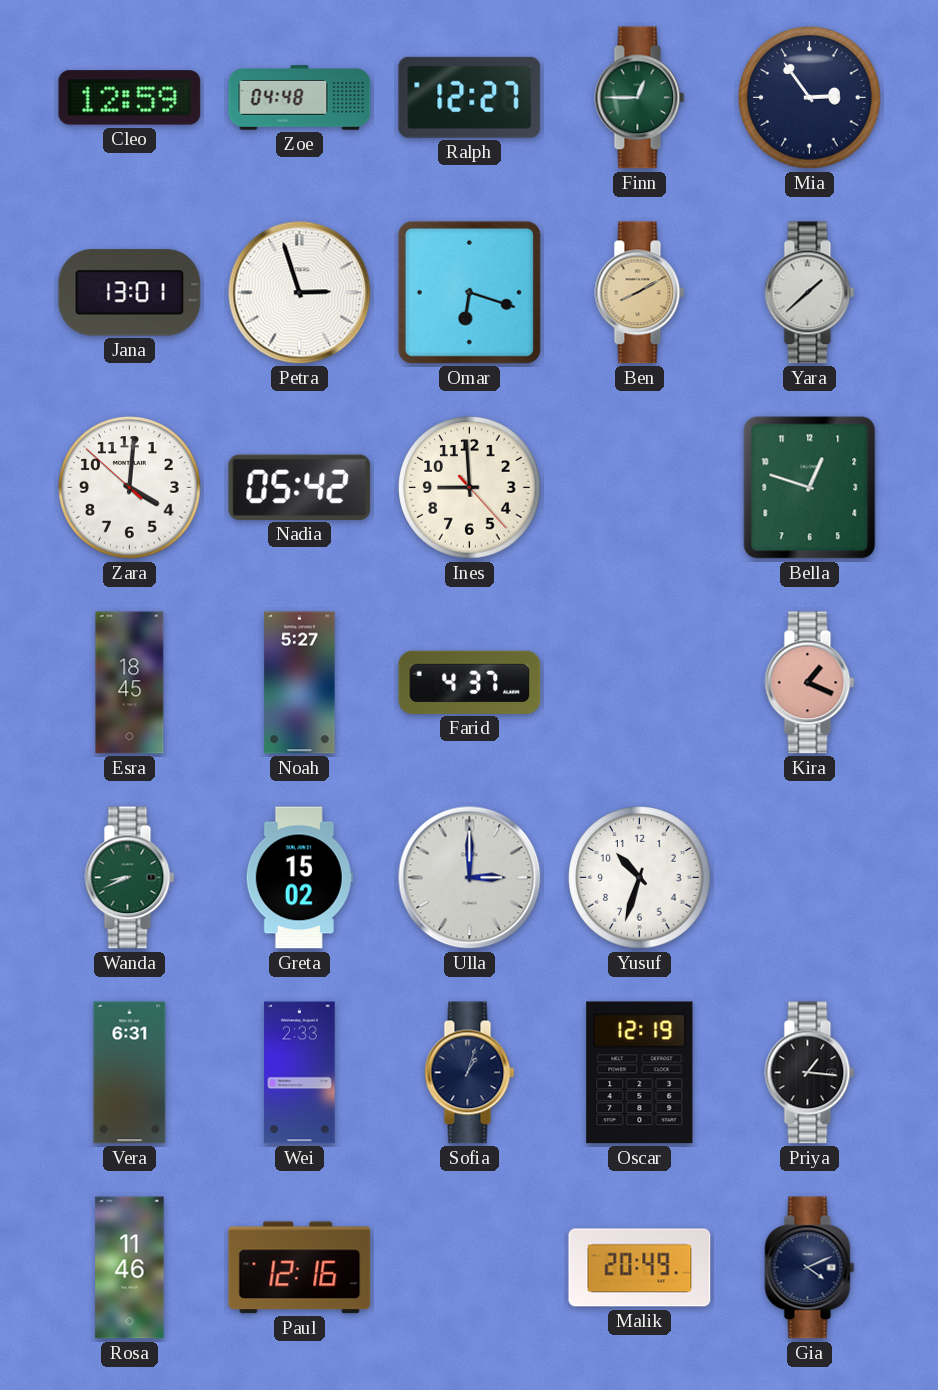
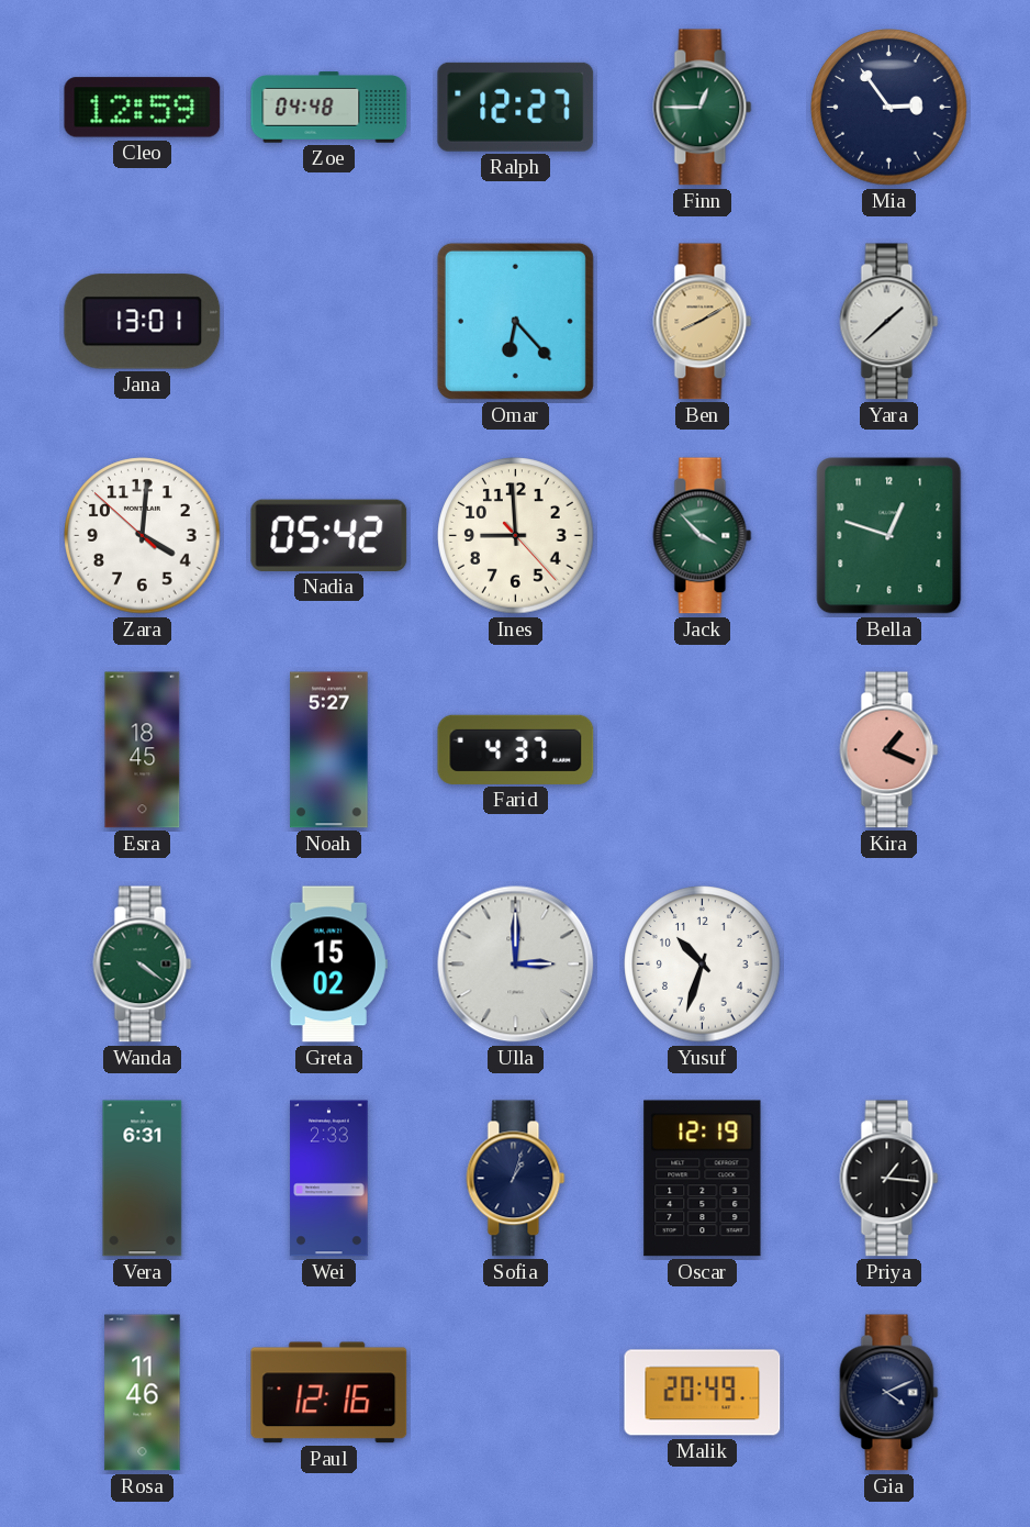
Petra: 2:57 -> none
Omar: 6:18 -> 6:23
Jack: none -> 3:53
Wanda: 8:41 -> 4:21
